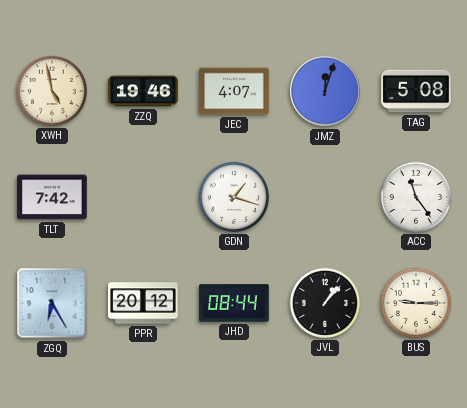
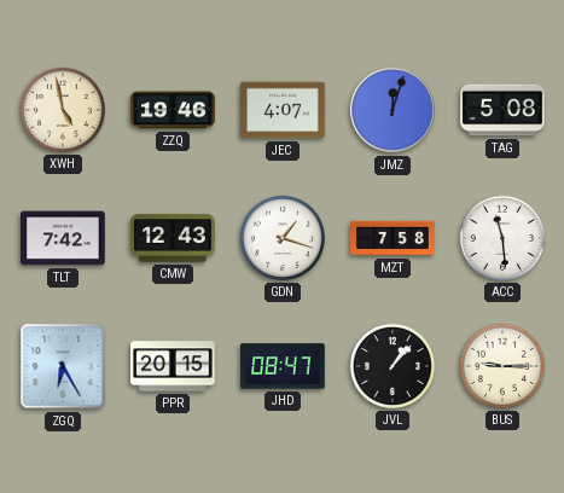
CMW: none -> 12:43
MZT: none -> 7:58
ACC: 11:24 -> 11:29
PPR: 20:12 -> 20:15
JHD: 08:44 -> 08:47
